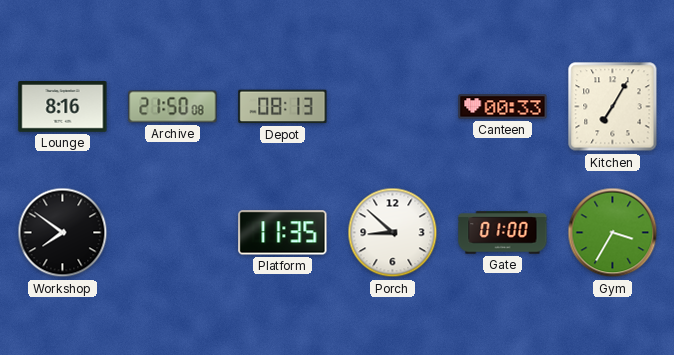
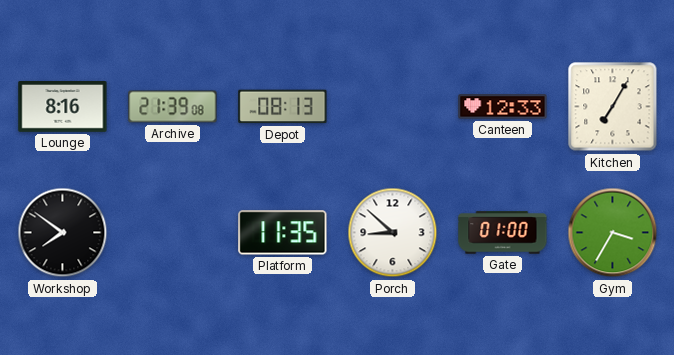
Archive: 21:50 -> 21:39
Canteen: 00:33 -> 12:33
